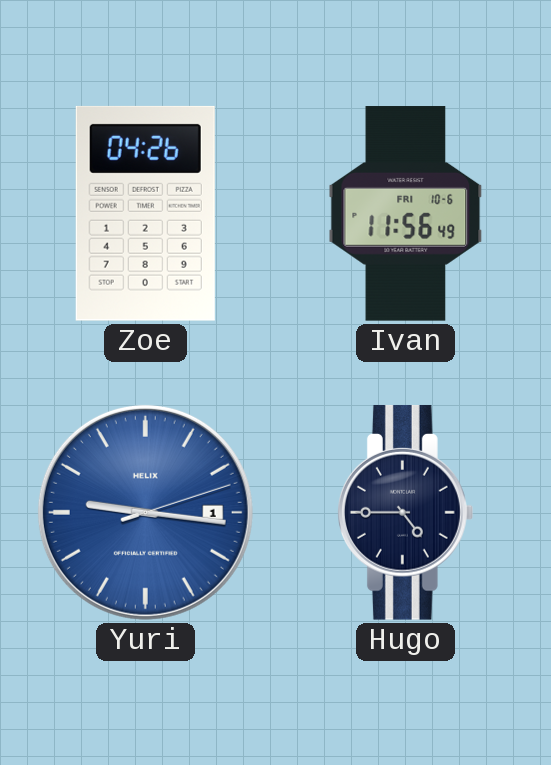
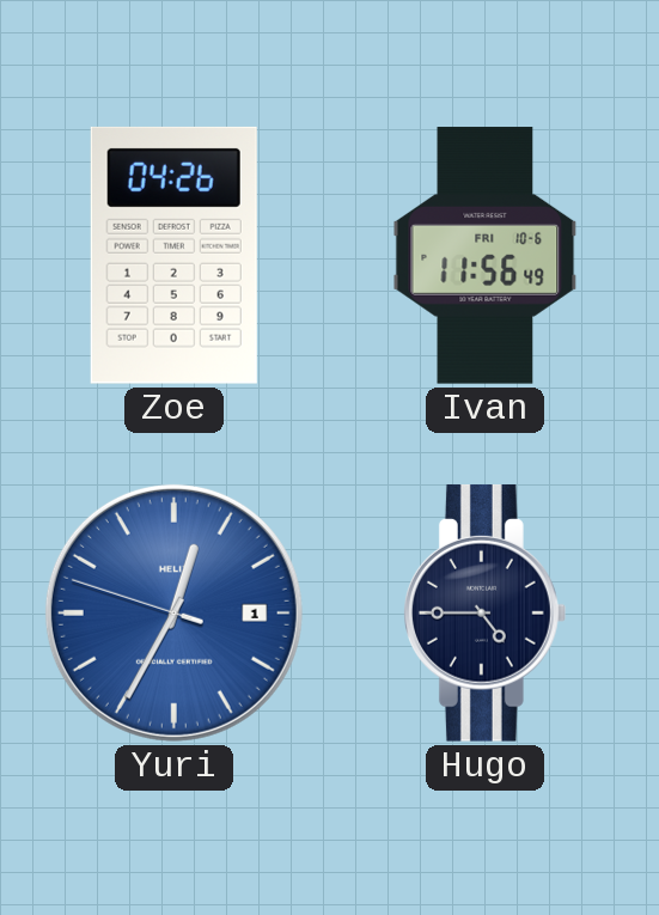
Yuri: 9:16 -> 12:34
